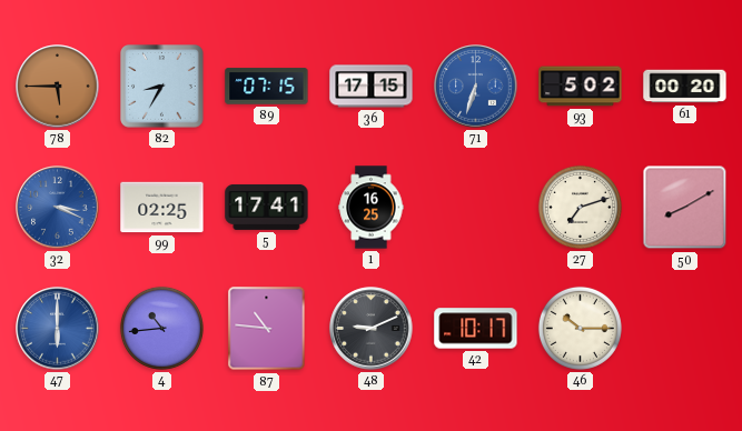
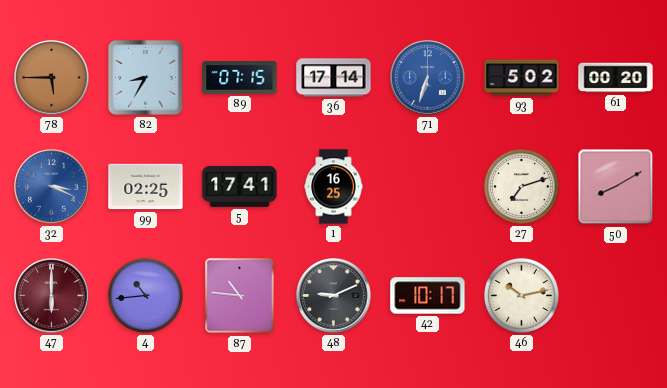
36: 17:15 -> 17:14
47 dial: blue -> burgundy
46: 10:15 -> 10:13
